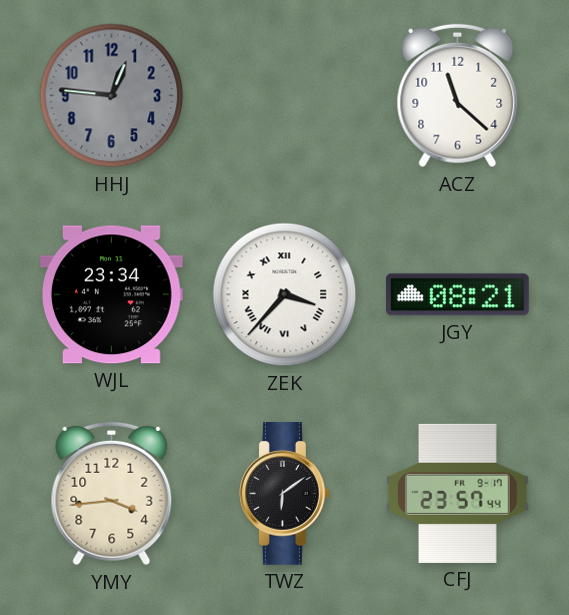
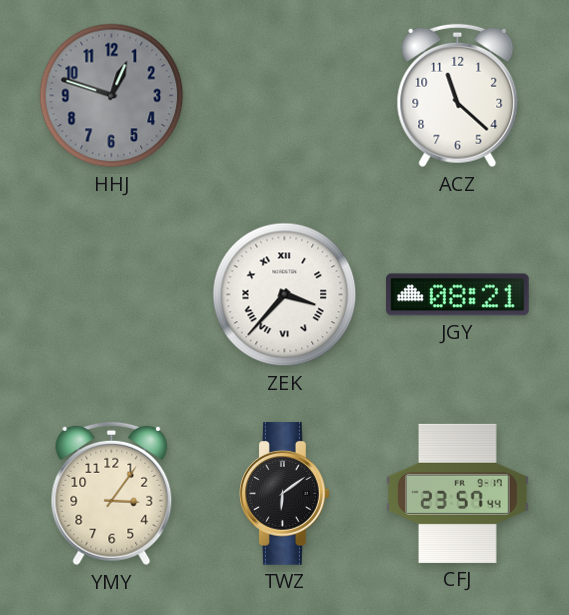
HHJ: 12:46 -> 12:48
WJL: 23:34 -> none
YMY: 3:44 -> 3:06
